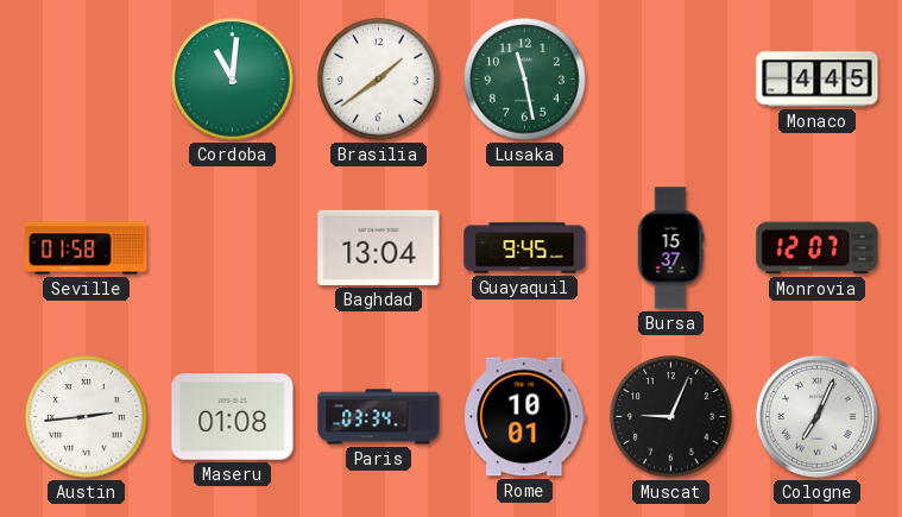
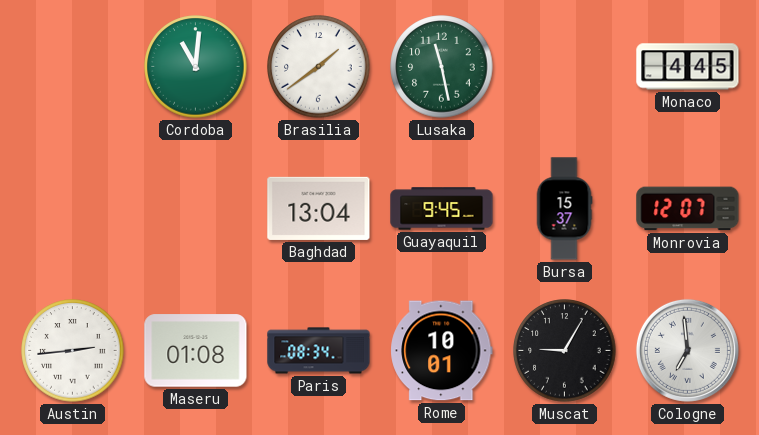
Seville: 01:58 -> none
Paris: 03:34 -> 08:34
Muscat: 9:04 -> 9:05
Cologne: 7:04 -> 6:59
